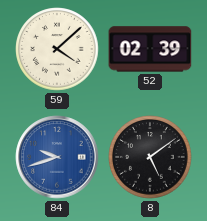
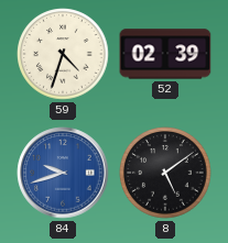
59: 4:08 -> 4:33
